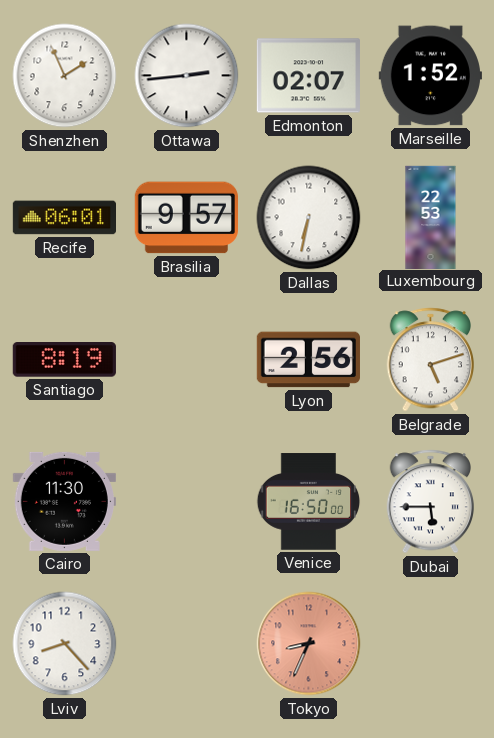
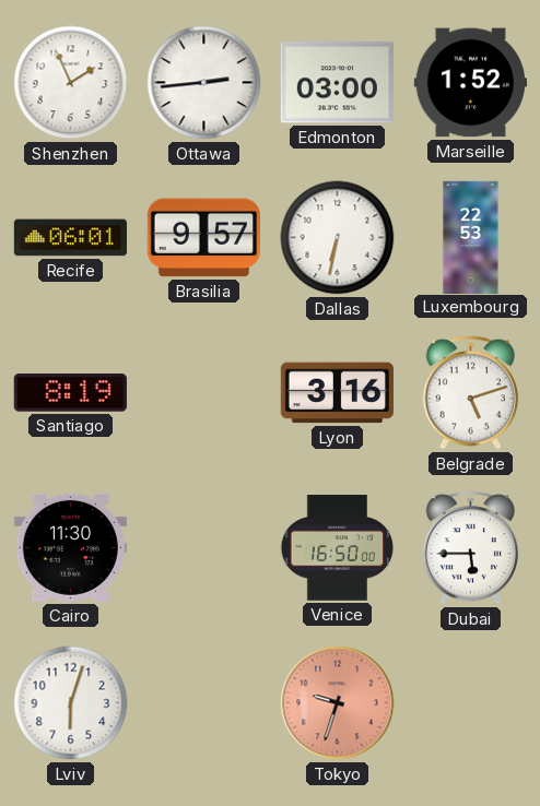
Edmonton: 02:07 -> 03:00
Lyon: 2:56 -> 3:16
Lviv: 8:23 -> 6:03
Tokyo: 8:34 -> 9:33
